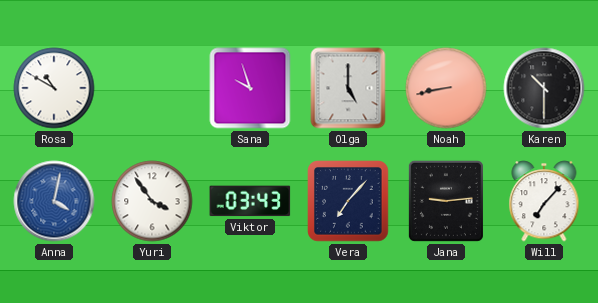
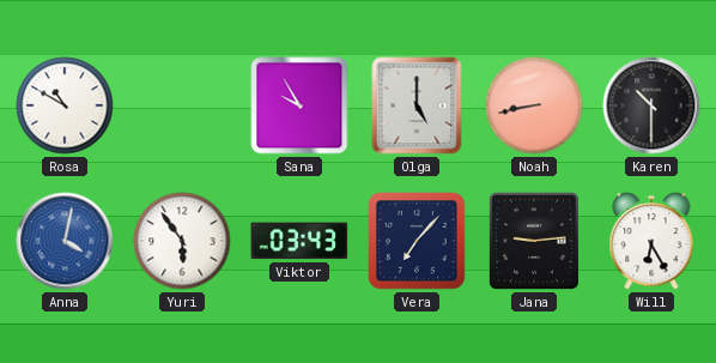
Sana: 9:57 -> 9:55
Yuri: 3:54 -> 5:54
Will: 7:07 -> 6:25
